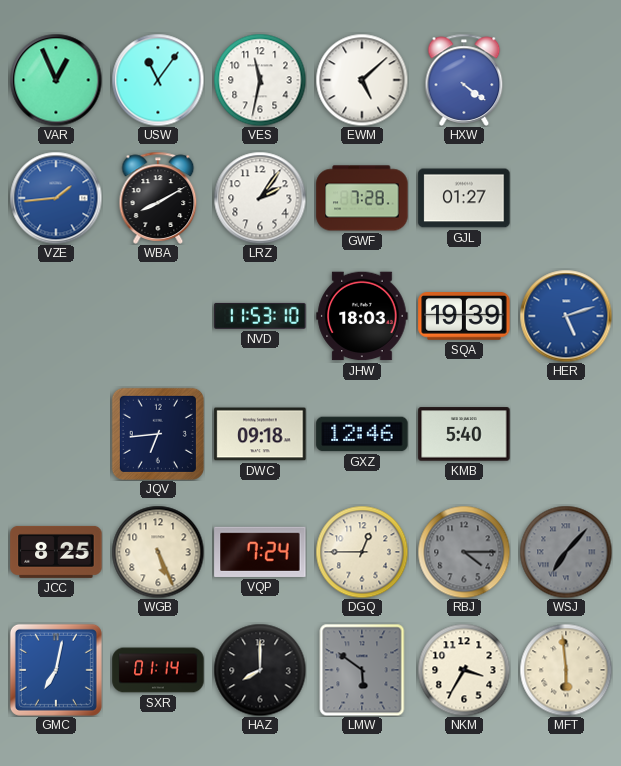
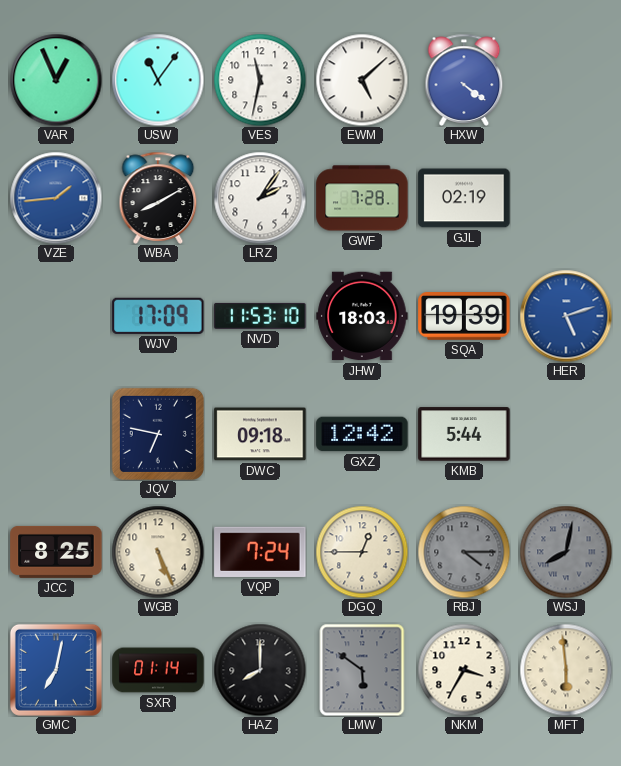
GJL: 01:27 -> 02:19
WJV: none -> 17:09
JQV: 6:44 -> 6:47
GXZ: 12:46 -> 12:42
KMB: 5:40 -> 5:44
WSJ: 7:07 -> 8:02
